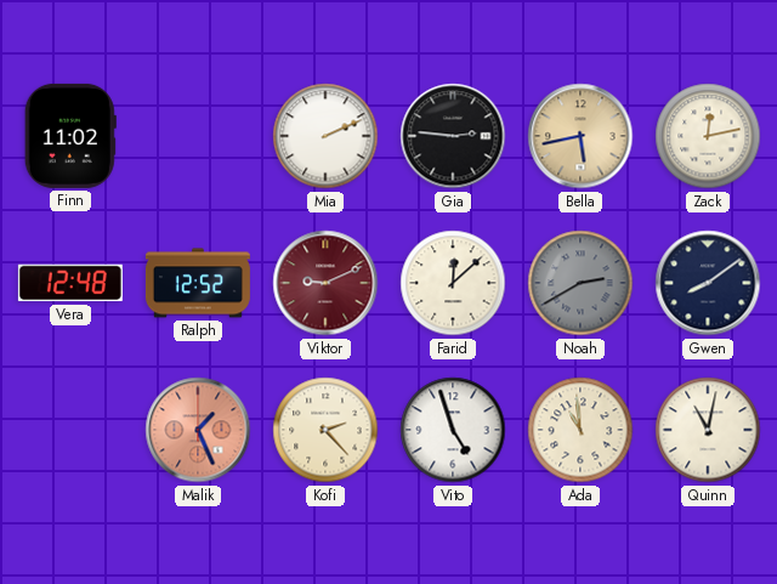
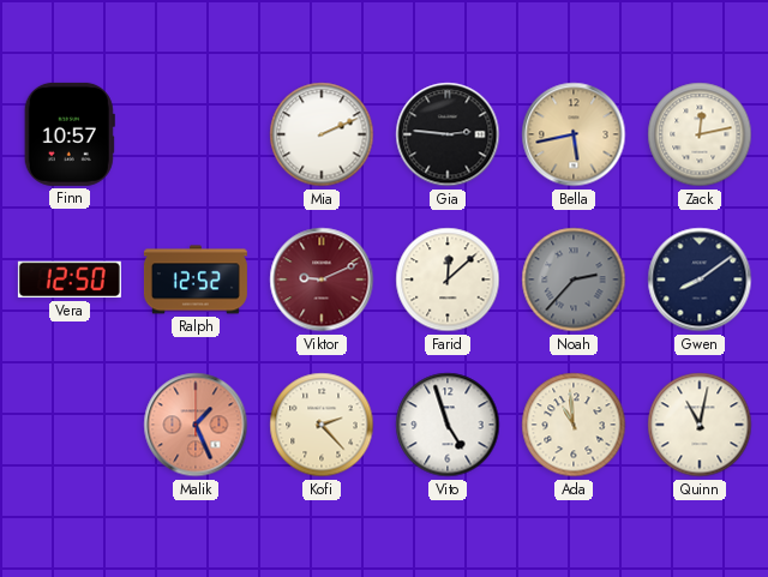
Finn: 11:02 -> 10:57
Vera: 12:48 -> 12:50
Noah: 2:40 -> 2:37
